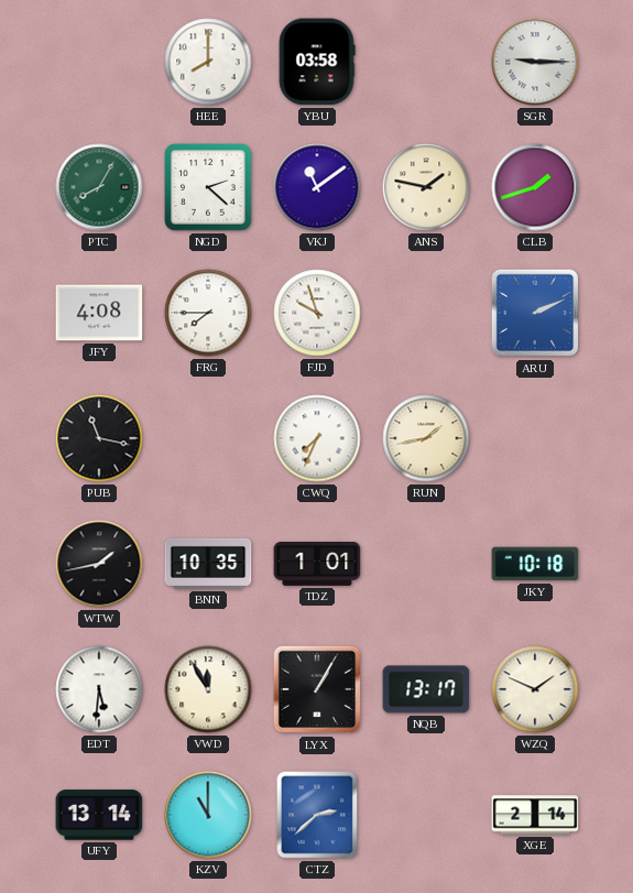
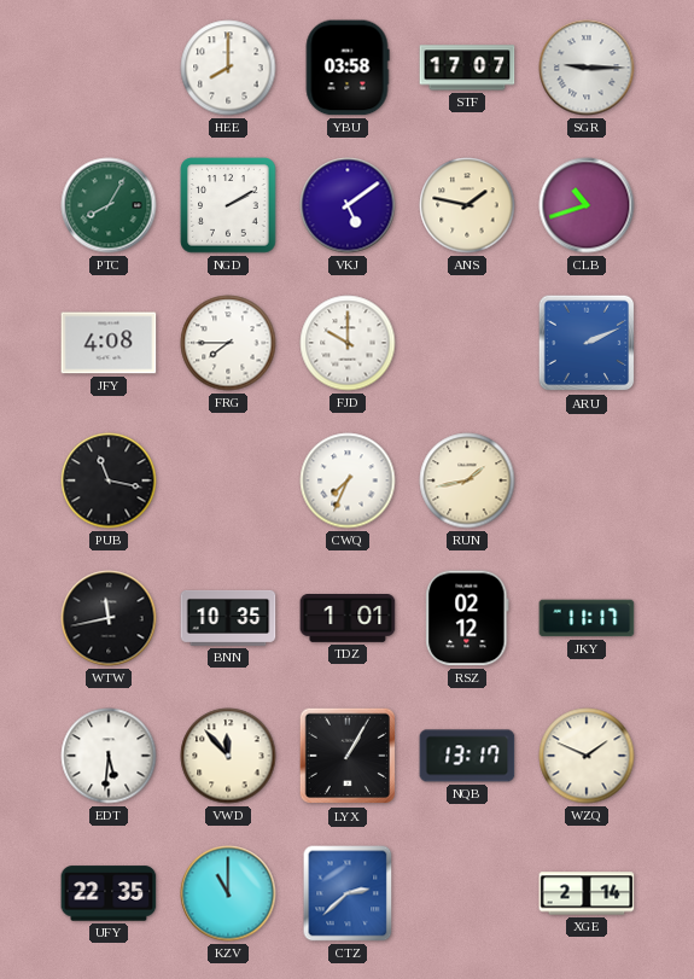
STF: none -> 17:07
NGD: 2:22 -> 2:10
VKJ: 11:09 -> 5:09
CLB: 1:42 -> 10:42
FJD: 9:57 -> 10:00
WTW: 1:43 -> 11:43
RSZ: none -> 02:12
JKY: 10:18 -> 11:17
VWD: 11:55 -> 11:53
UFY: 13:14 -> 22:35
